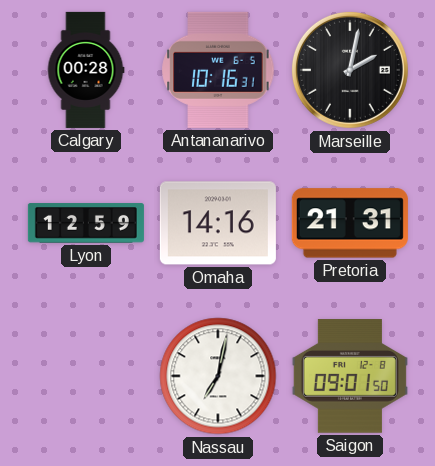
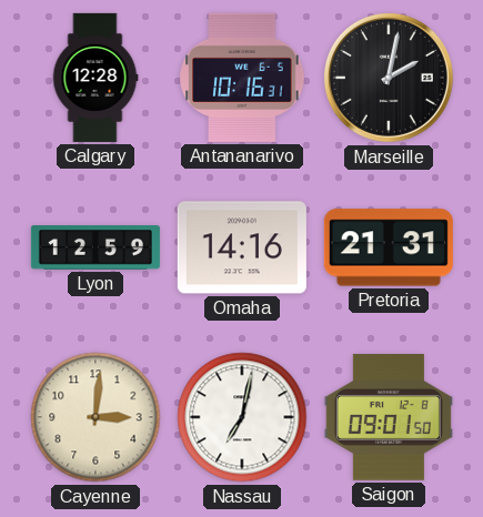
Calgary: 00:28 -> 12:28
Cayenne: none -> 3:01
